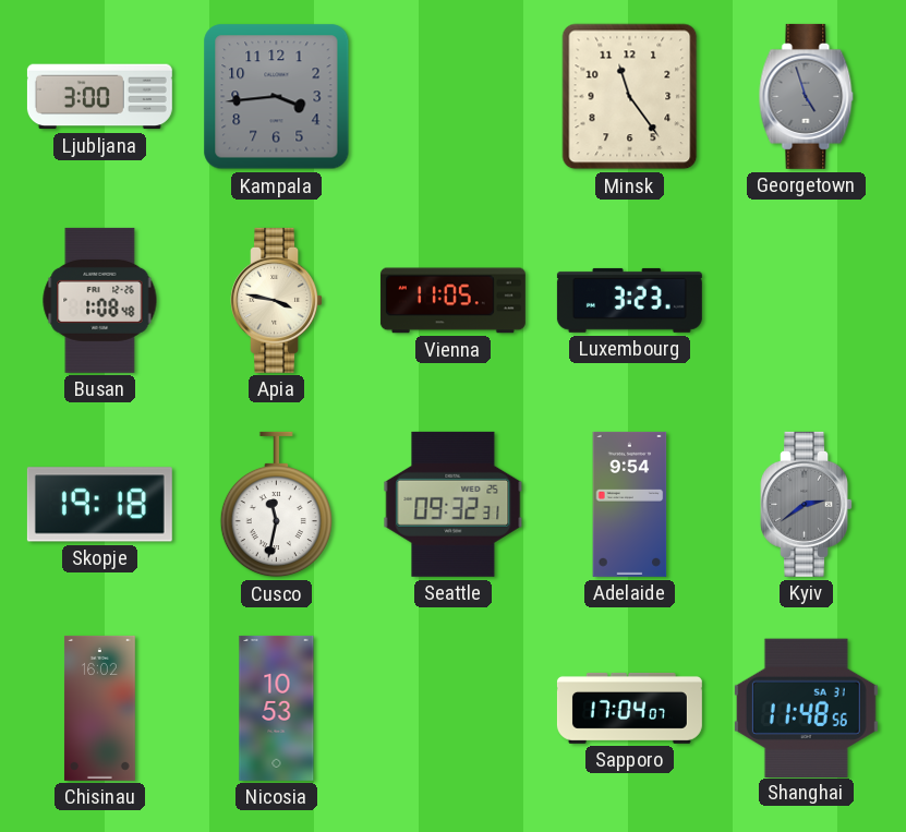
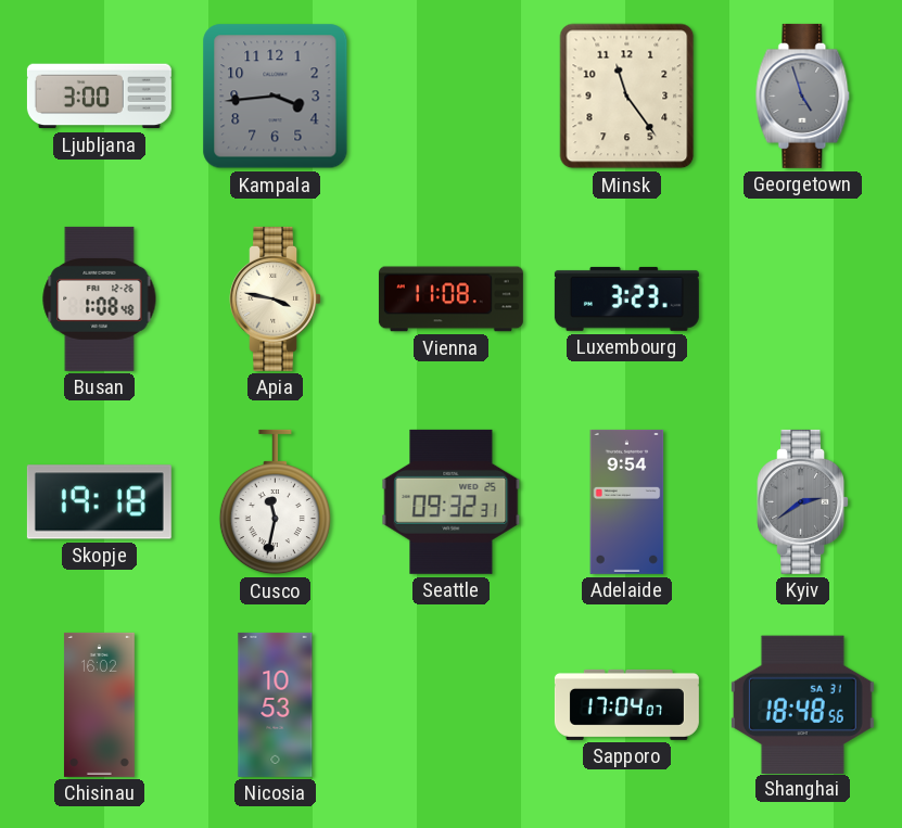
Vienna: 11:05 -> 11:08
Shanghai: 11:48 -> 18:48
